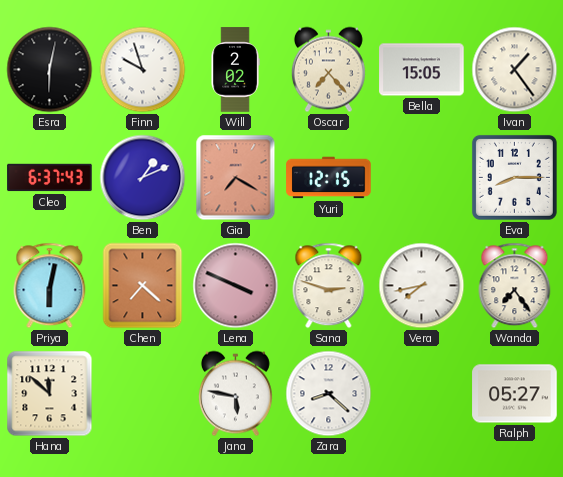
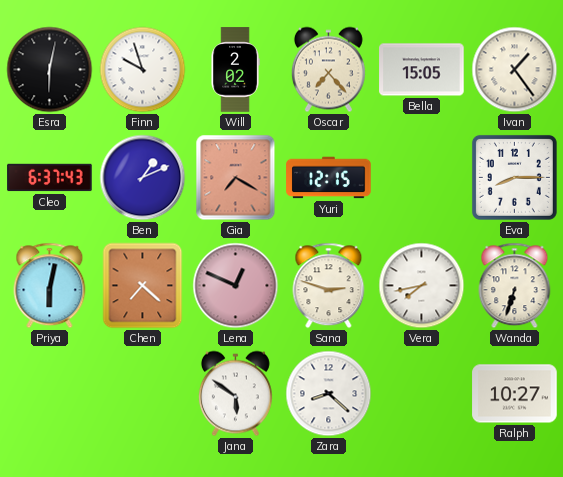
Lena: 3:49 -> 12:49
Wanda: 7:24 -> 6:33
Hana: 11:52 -> none
Jana: 5:47 -> 5:51
Ralph: 05:27 -> 10:27
